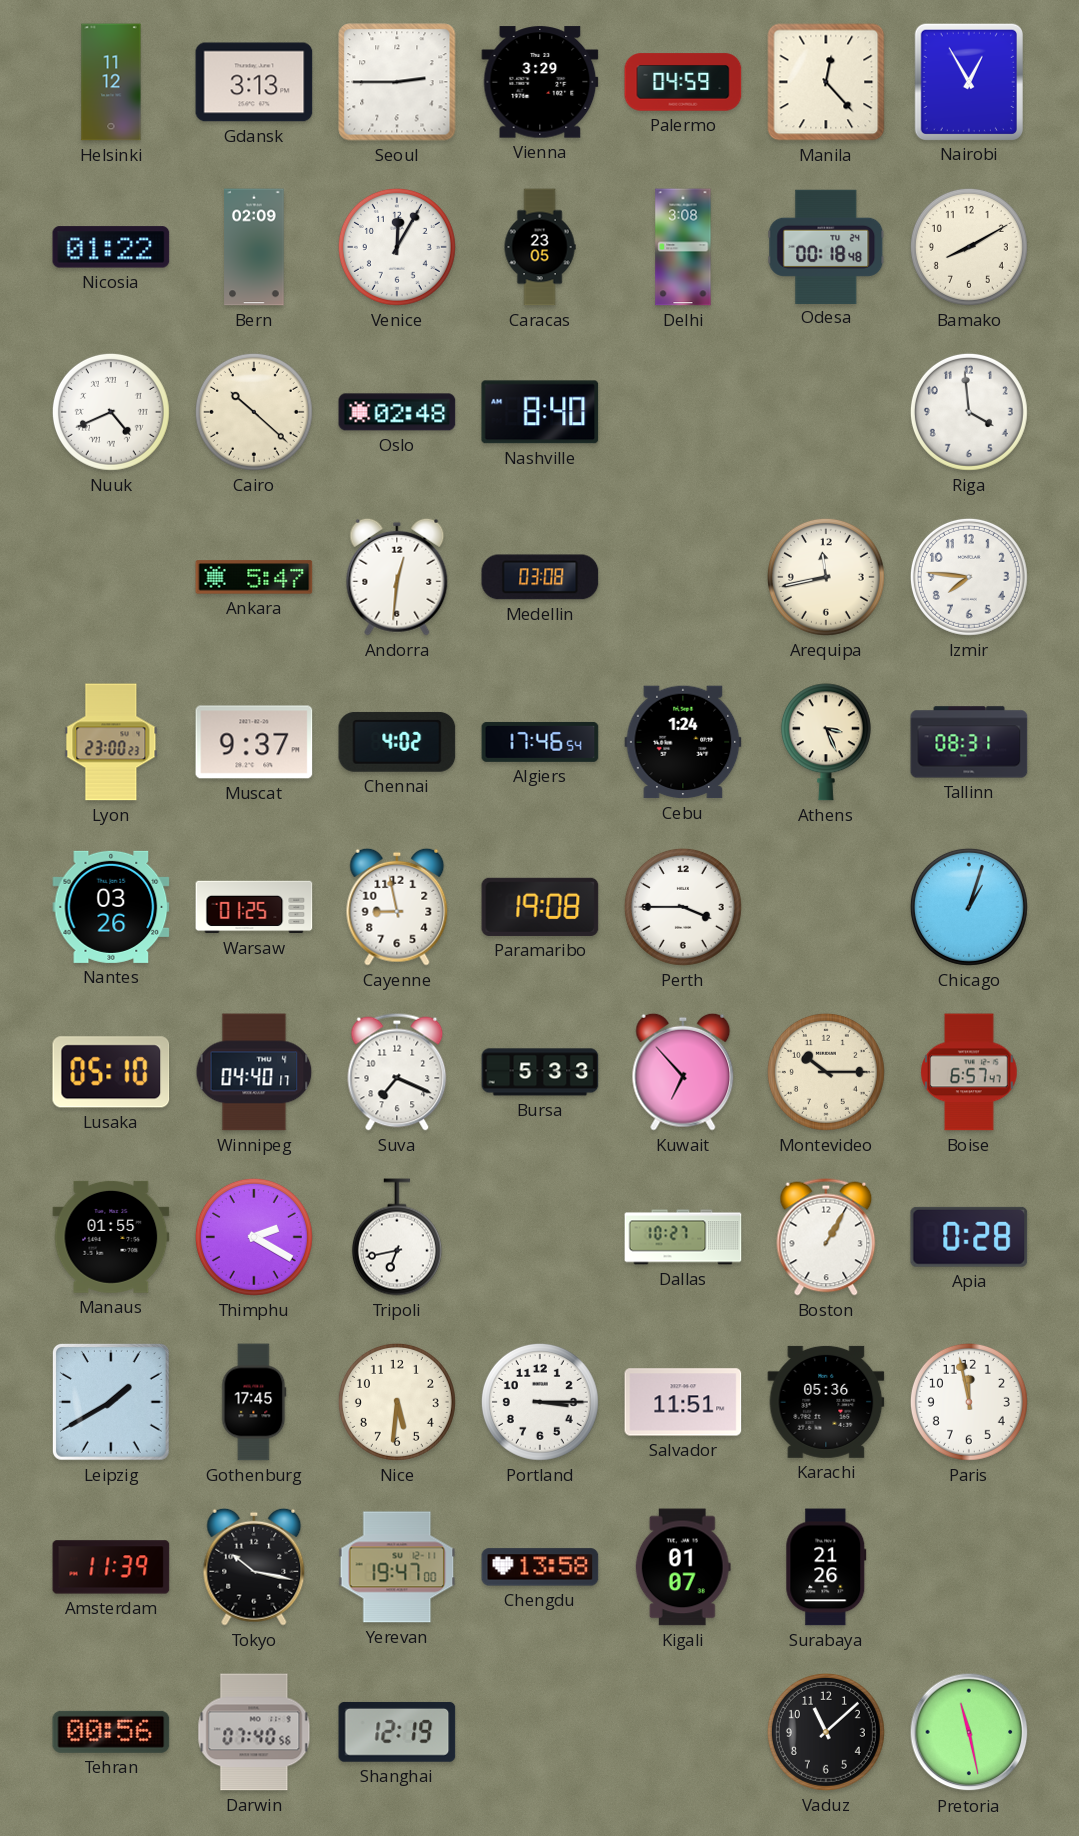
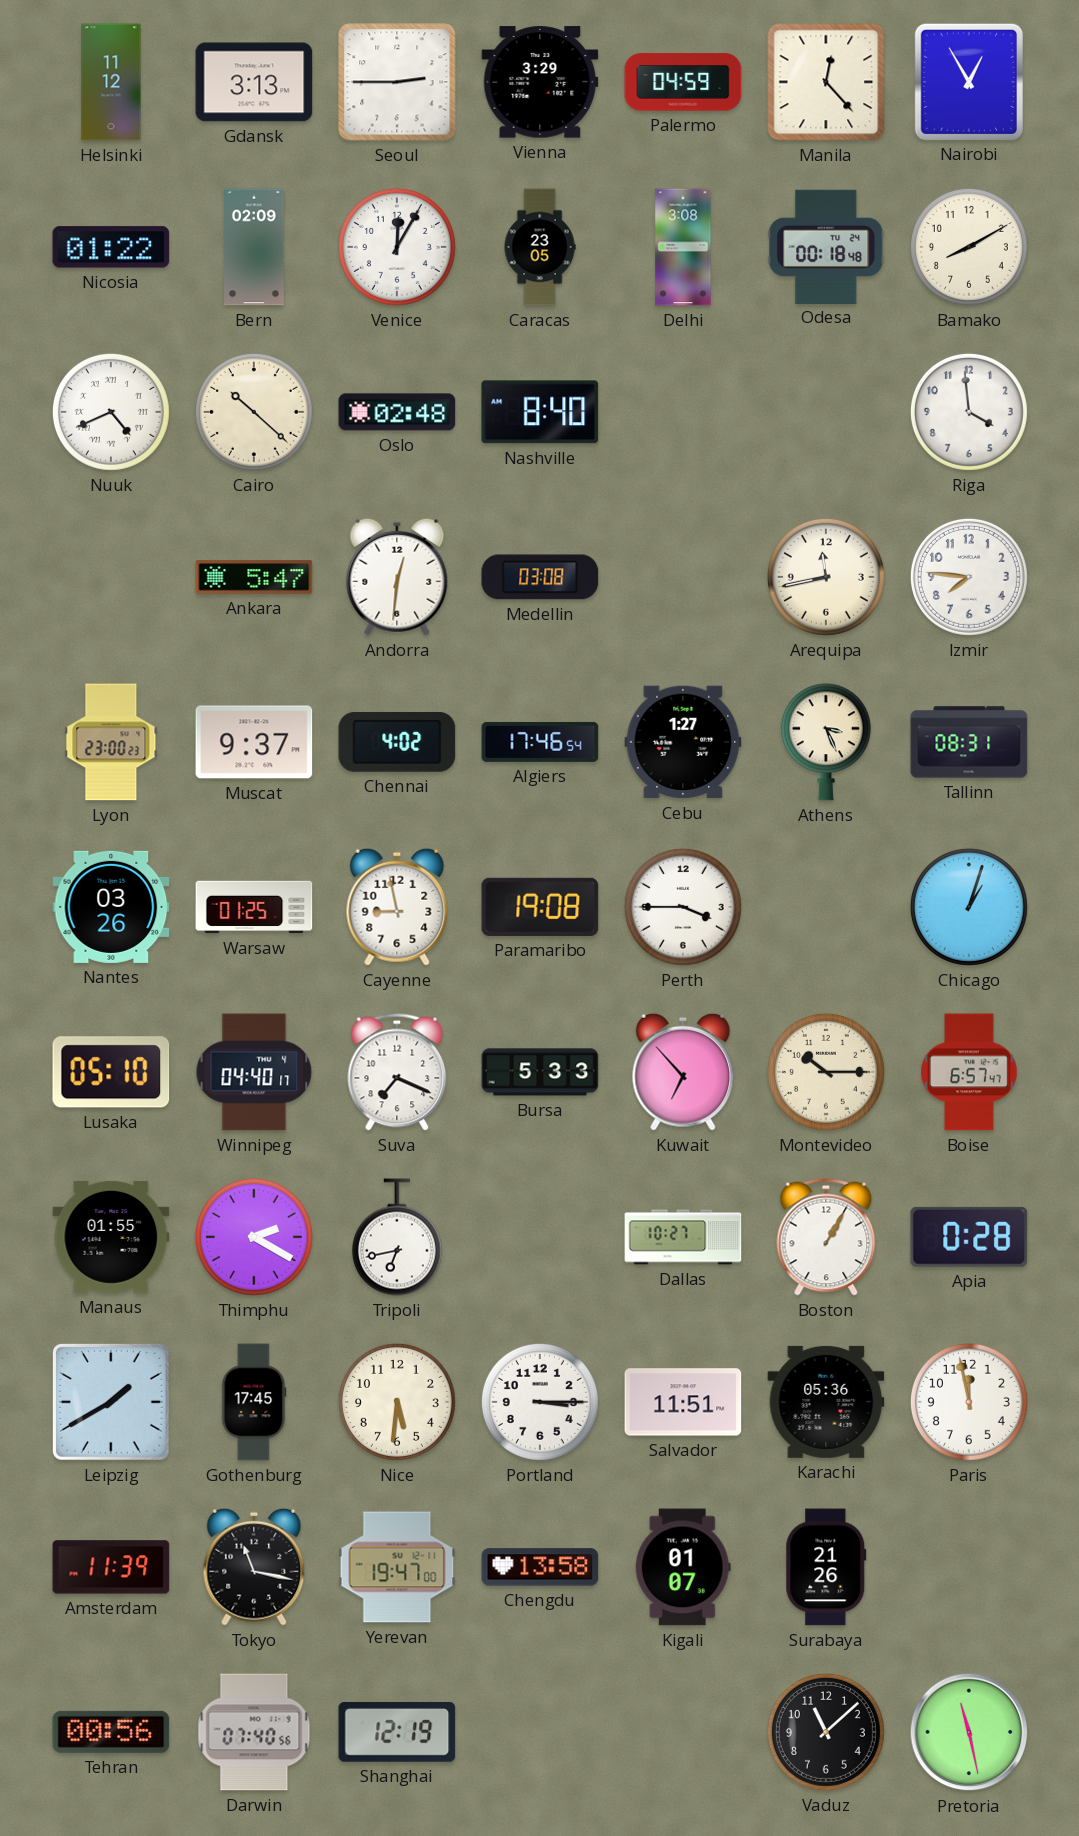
Cebu: 1:24 -> 1:27
Tokyo: 10:17 -> 11:17
